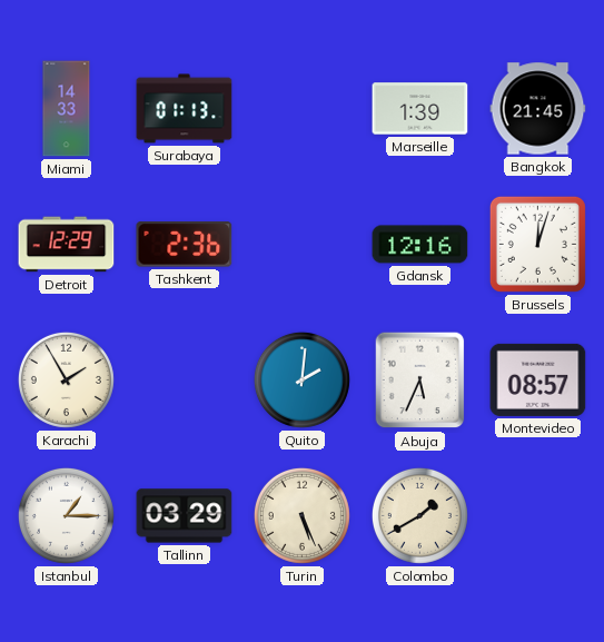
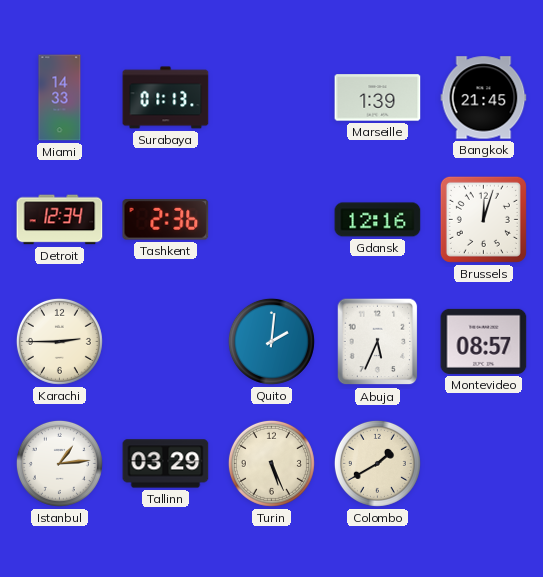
Detroit: 12:29 -> 12:34
Karachi: 1:55 -> 2:45
Istanbul: 1:15 -> 1:14
